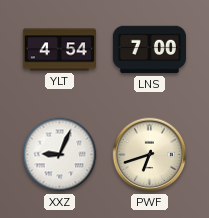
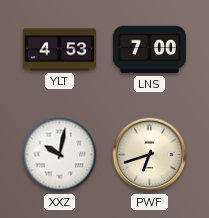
YLT: 4:54 -> 4:53
XXZ: 9:04 -> 10:02
